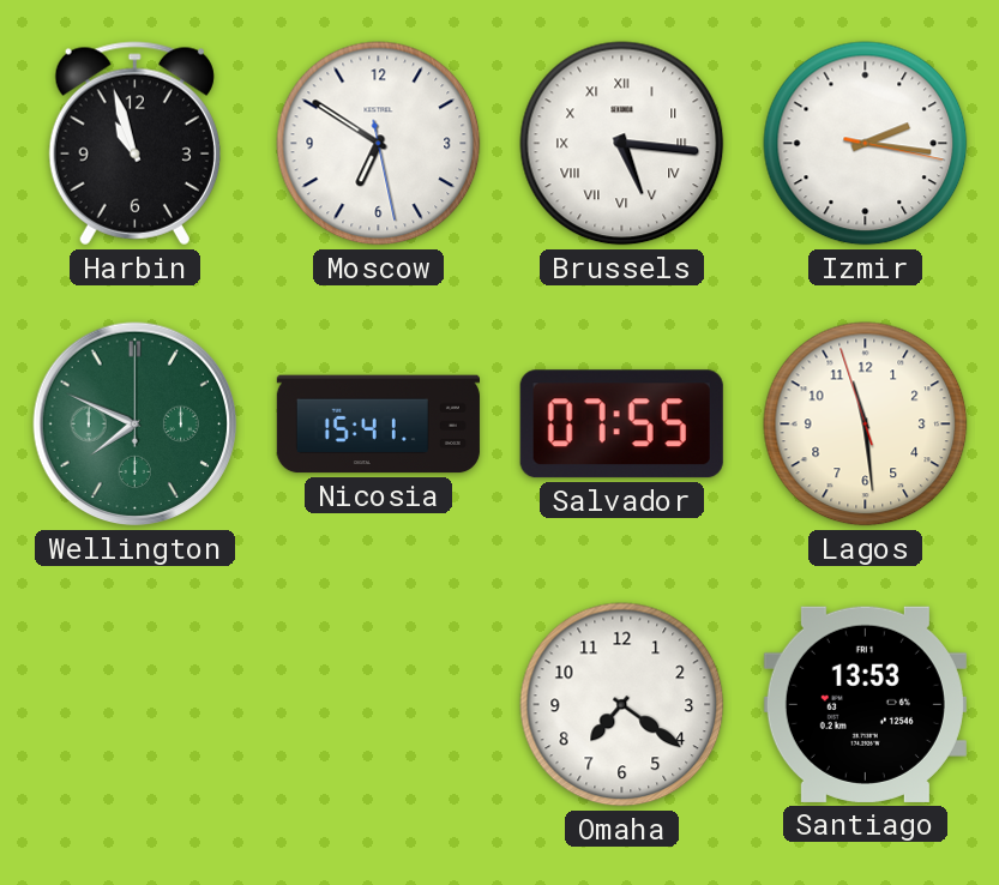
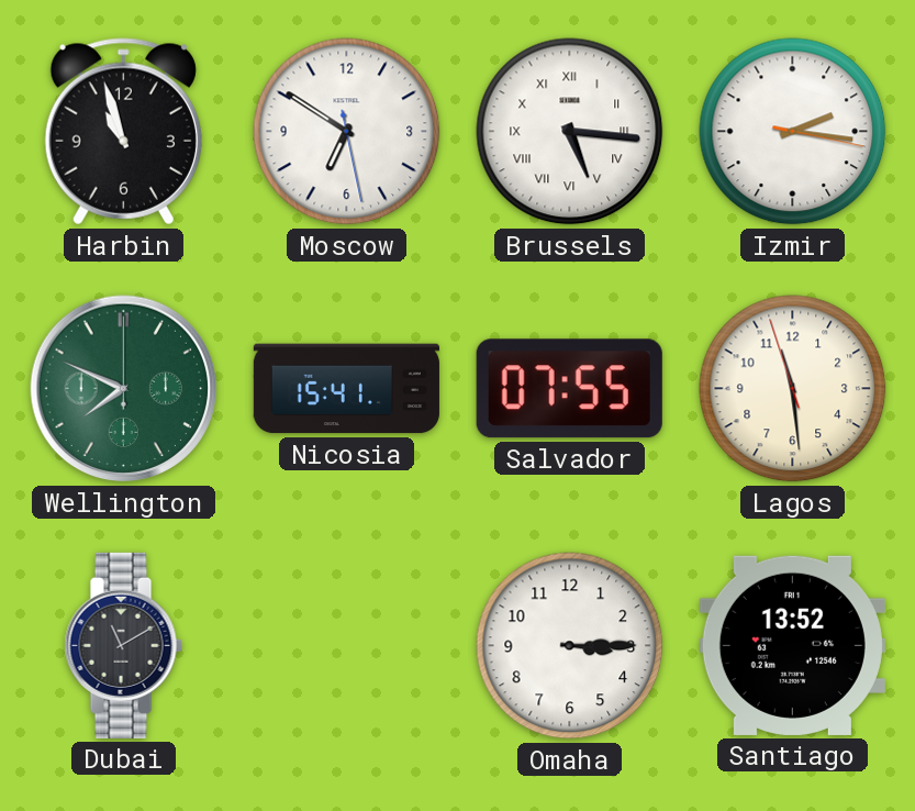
Dubai: none -> 11:10
Omaha: 7:21 -> 3:15
Santiago: 13:53 -> 13:52
